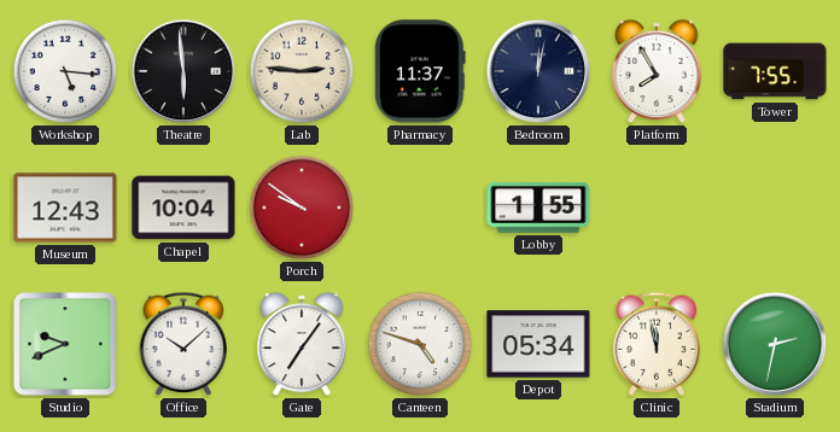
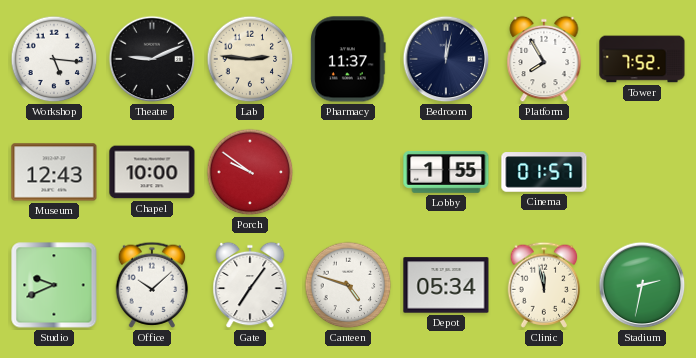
Theatre: 5:59 -> 9:11
Tower: 7:55 -> 7:52
Chapel: 10:04 -> 10:00
Cinema: none -> 01:57
